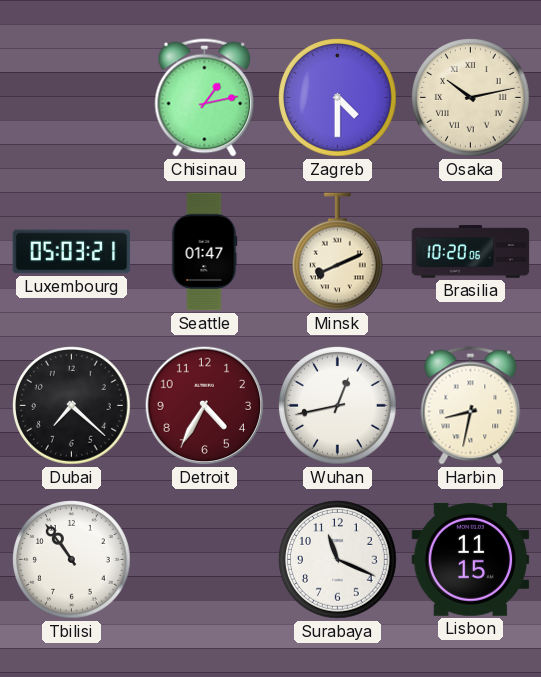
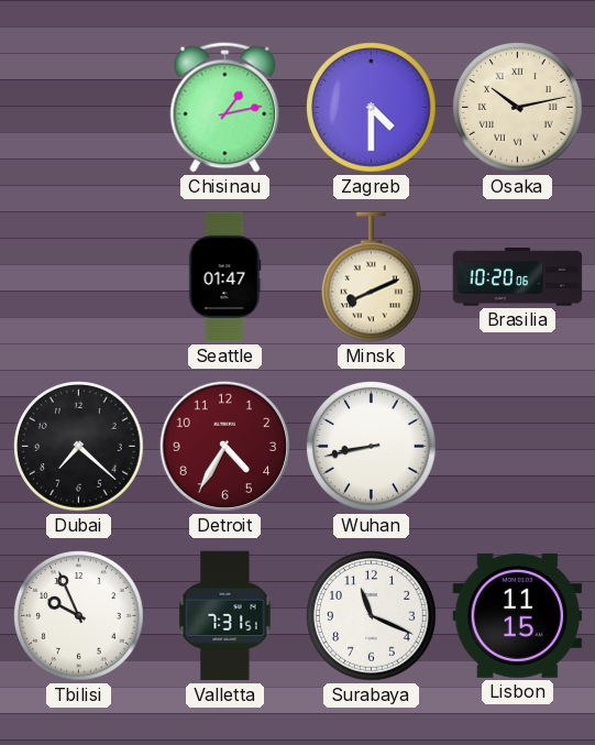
Luxembourg: 05:03 -> none
Wuhan: 12:43 -> 8:43
Harbin: 8:32 -> none
Tbilisi: 10:54 -> 9:56
Valletta: none -> 7:31
